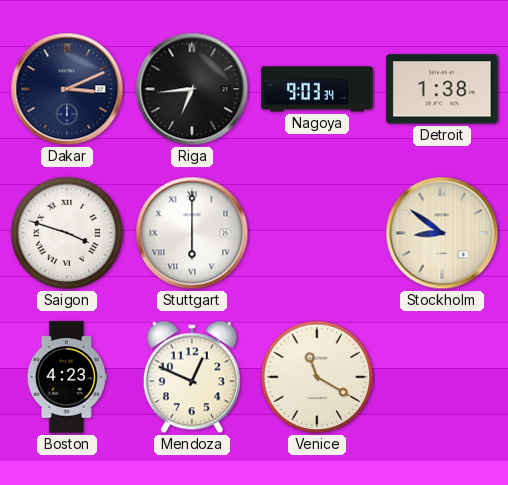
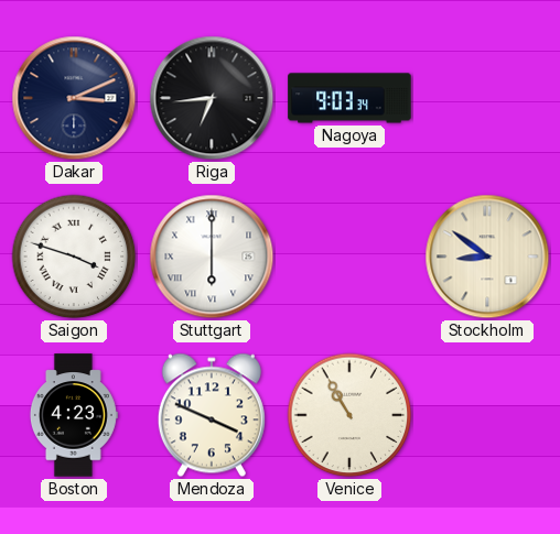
Detroit: 1:38 -> none
Mendoza: 12:49 -> 3:49
Venice: 11:20 -> 10:55
